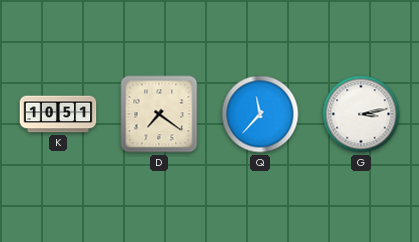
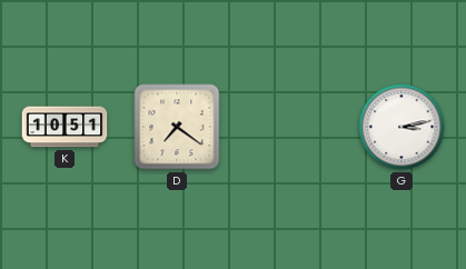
Q: 11:37 -> none
